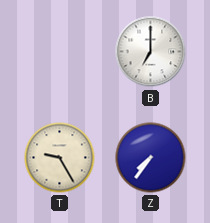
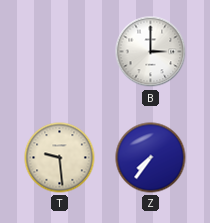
B: 7:00 -> 3:00
T: 9:25 -> 9:29
